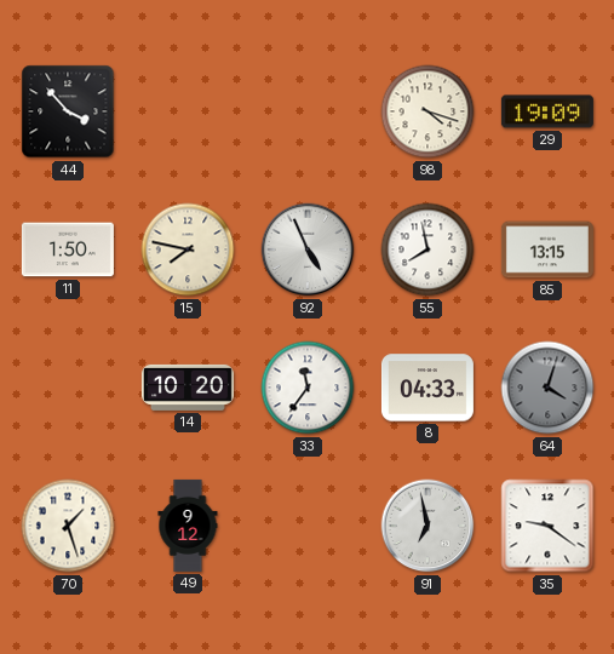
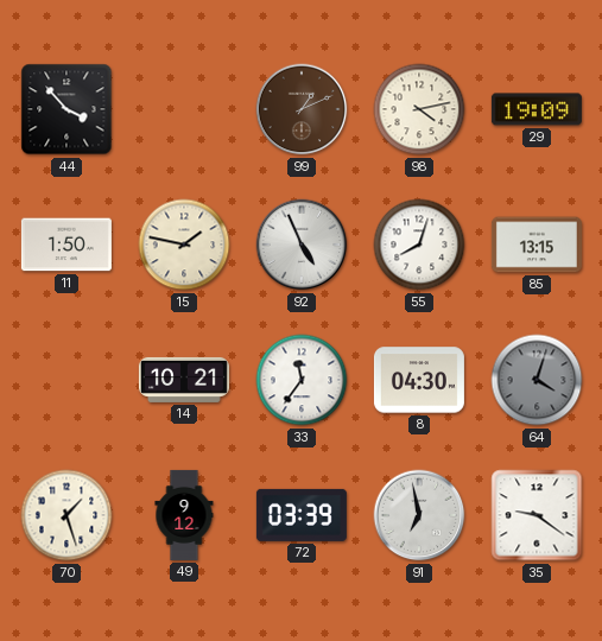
99: none -> 1:11
98: 4:18 -> 4:13
15: 7:47 -> 1:47
55: 7:58 -> 8:03
14: 10:20 -> 10:21
8: 04:33 -> 04:30
72: none -> 03:39
